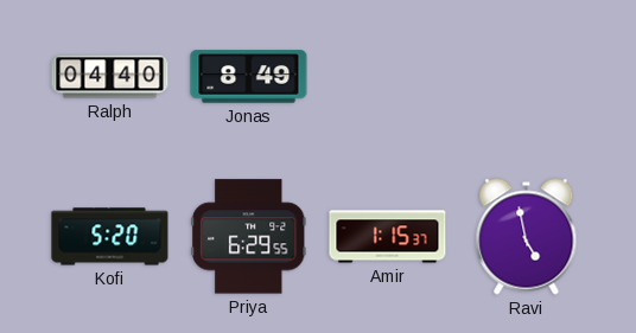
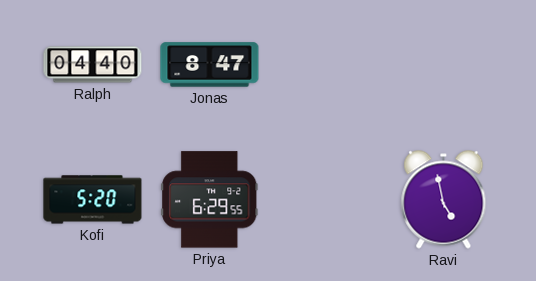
Jonas: 8:49 -> 8:47
Amir: 1:15 -> none
